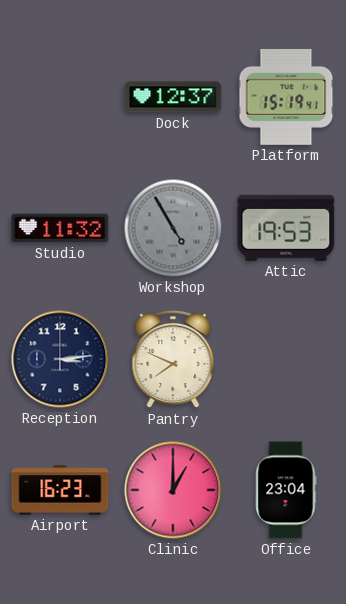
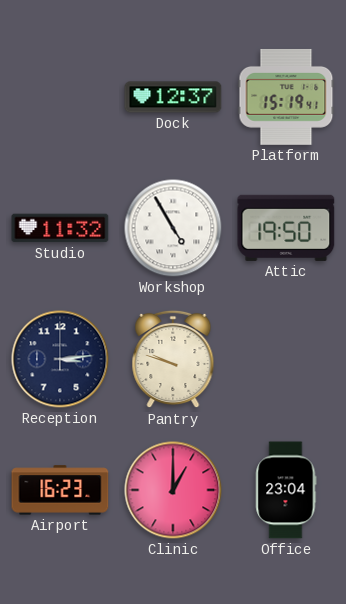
Workshop dial: grey -> white
Attic: 19:53 -> 19:50
Pantry: 7:49 -> 9:48
